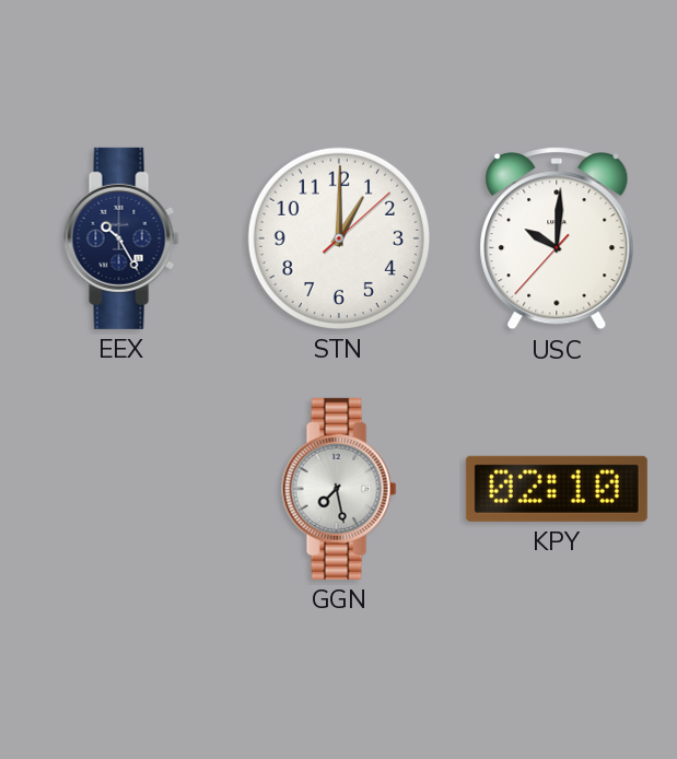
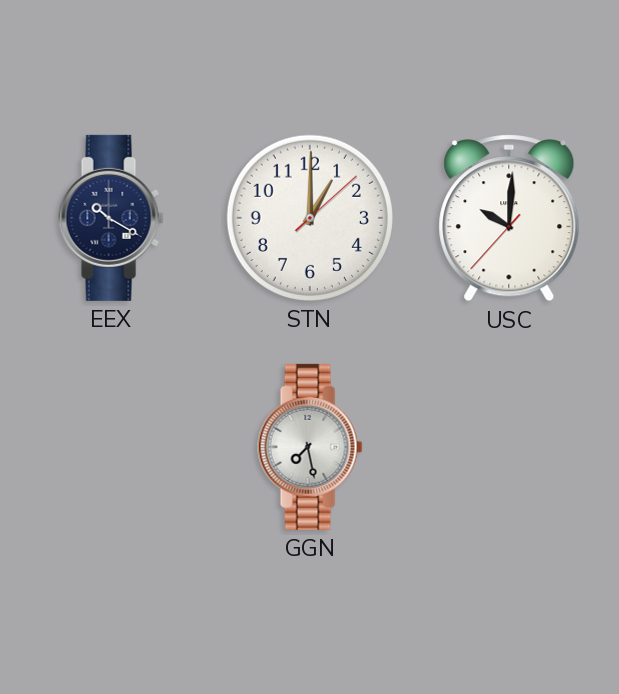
EEX: 10:25 -> 10:20
KPY: 02:10 -> none
